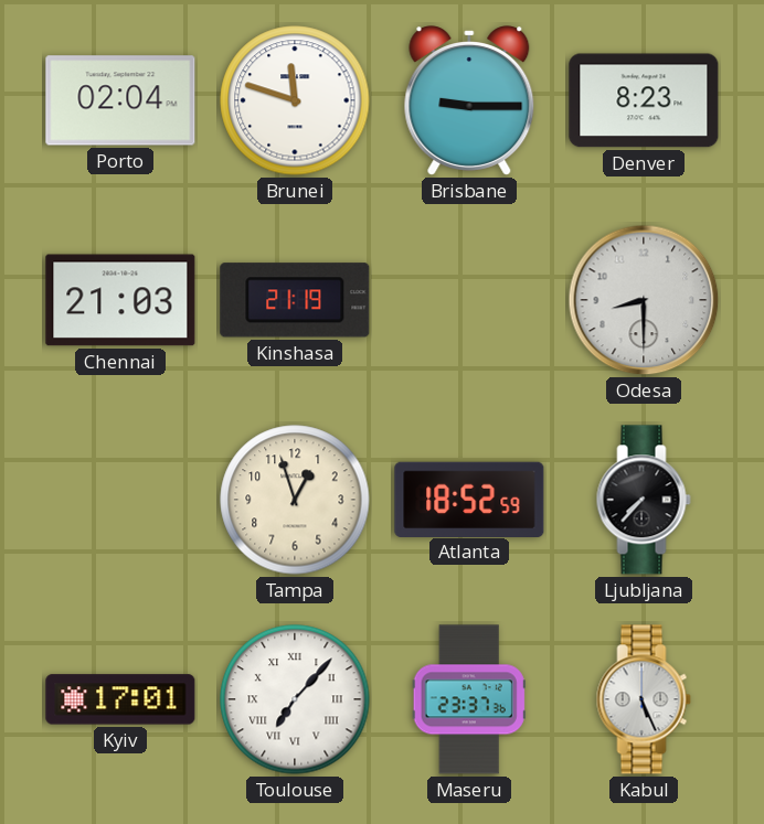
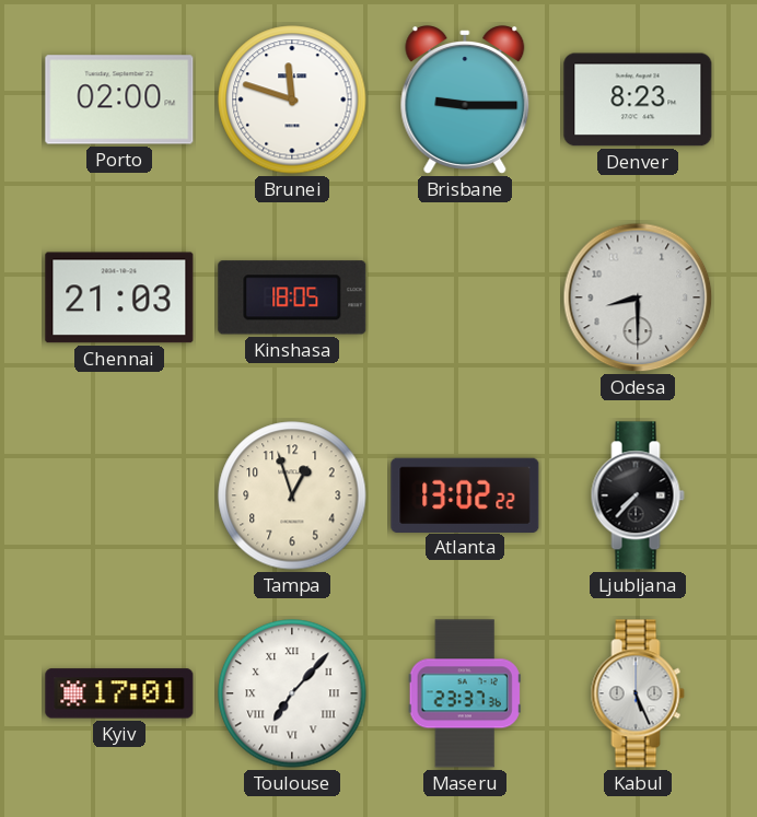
Porto: 02:04 -> 02:00
Kinshasa: 21:19 -> 18:05
Atlanta: 18:52 -> 13:02
